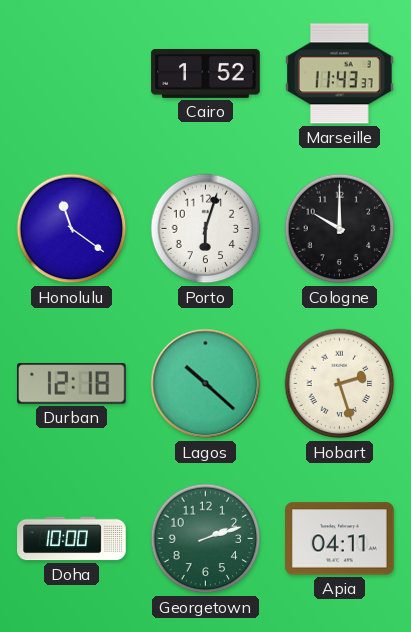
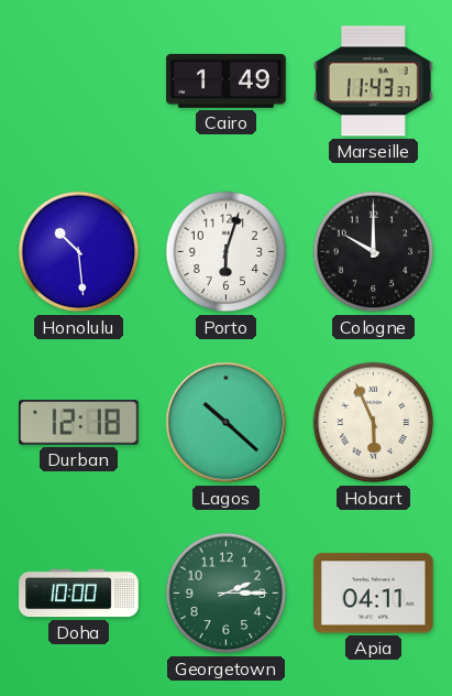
Cairo: 1:52 -> 1:49
Honolulu: 11:21 -> 10:29
Hobart: 2:27 -> 5:56
Georgetown: 2:12 -> 2:15
